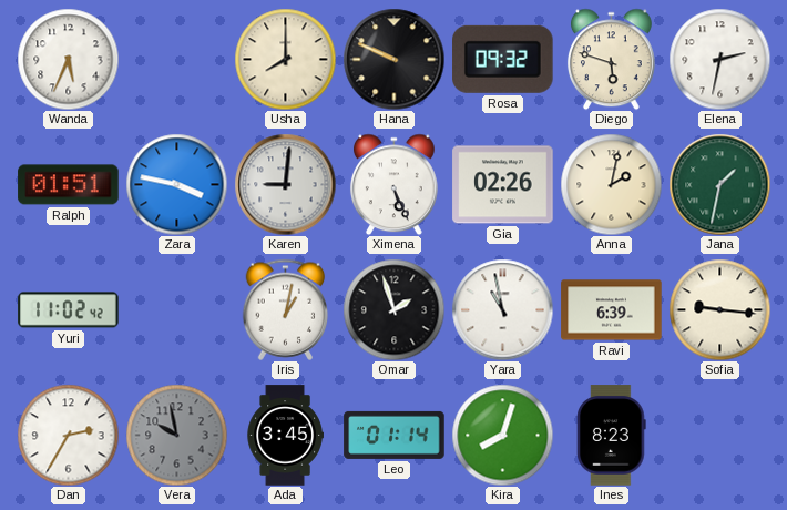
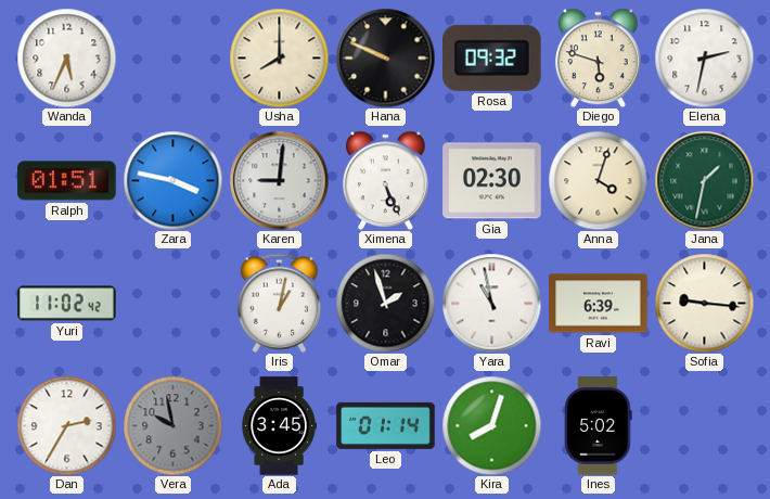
Gia: 02:26 -> 02:30
Anna: 2:02 -> 4:03
Ines: 8:23 -> 5:02
